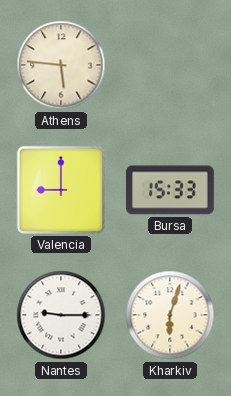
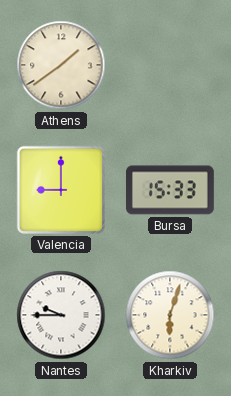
Athens: 5:46 -> 1:39
Nantes: 9:15 -> 9:45
